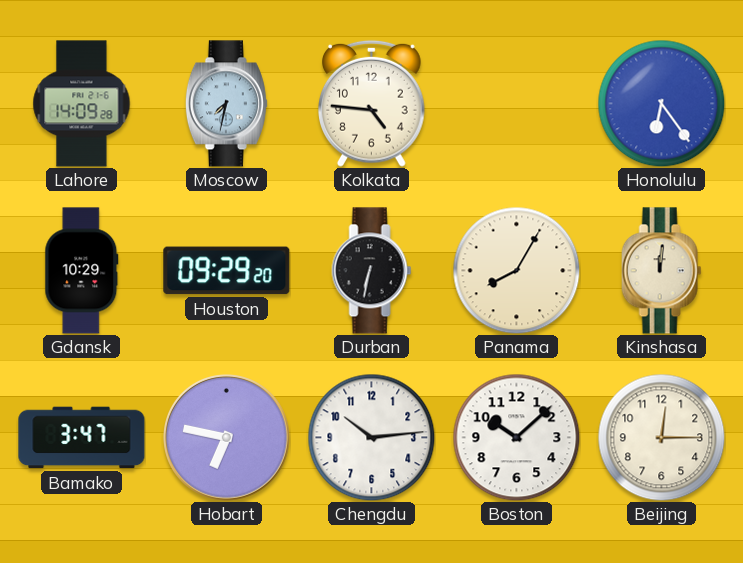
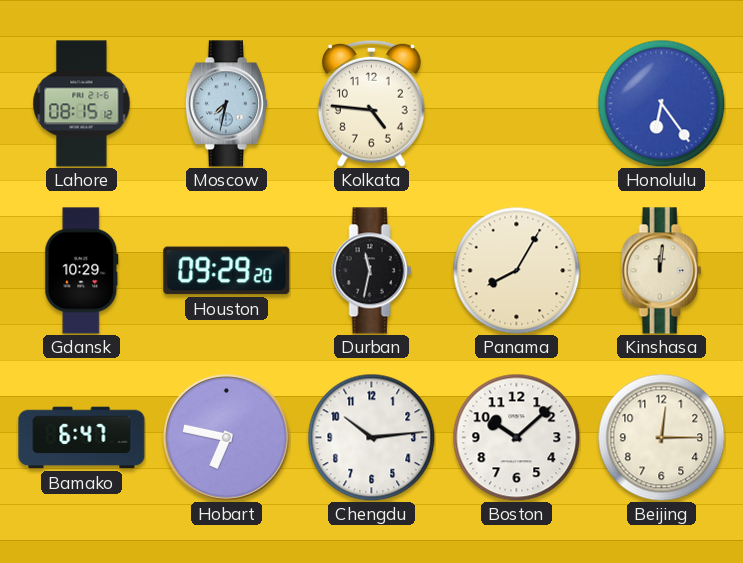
Lahore: 14:09 -> 08:15
Durban: 6:32 -> 11:32
Bamako: 3:47 -> 6:47
